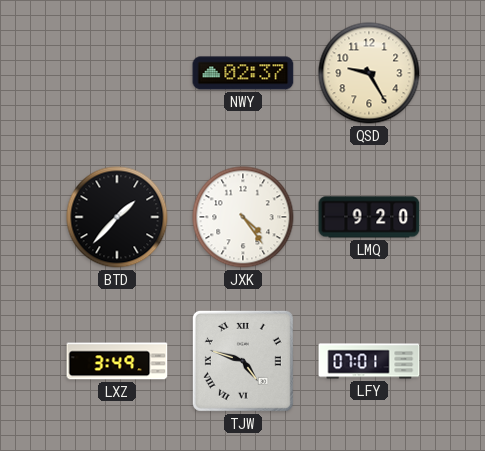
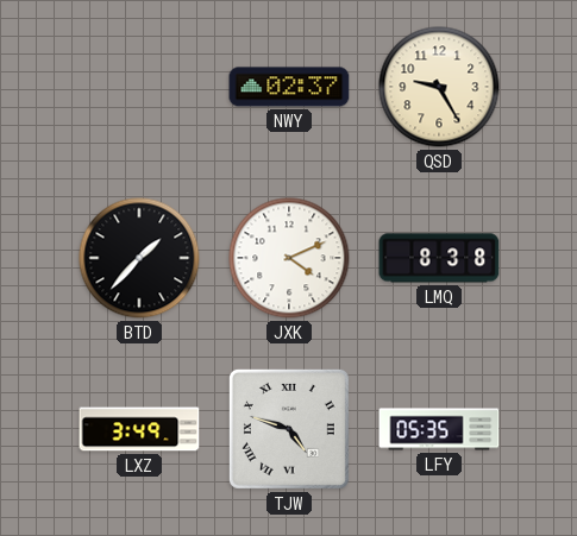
JXK: 4:24 -> 4:11
LMQ: 9:20 -> 8:38
LFY: 07:01 -> 05:35
